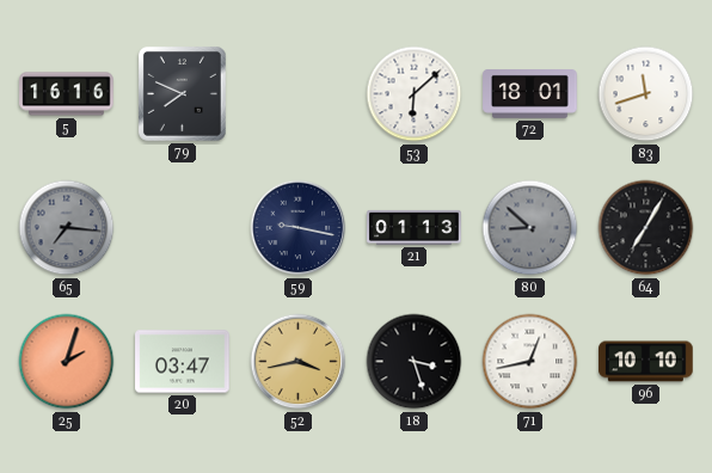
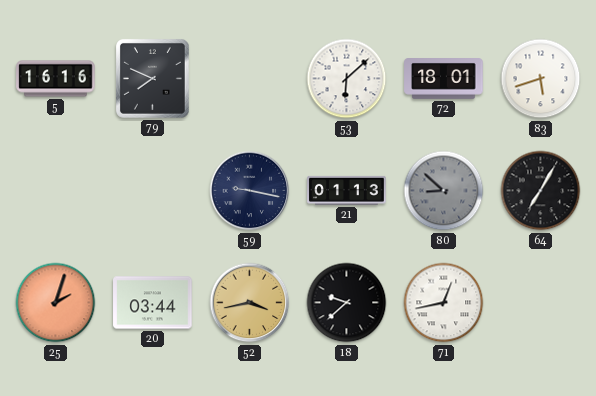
83: 11:42 -> 5:42
65: 7:16 -> none
20: 03:47 -> 03:44
18: 3:27 -> 9:38
96: 10:10 -> none
